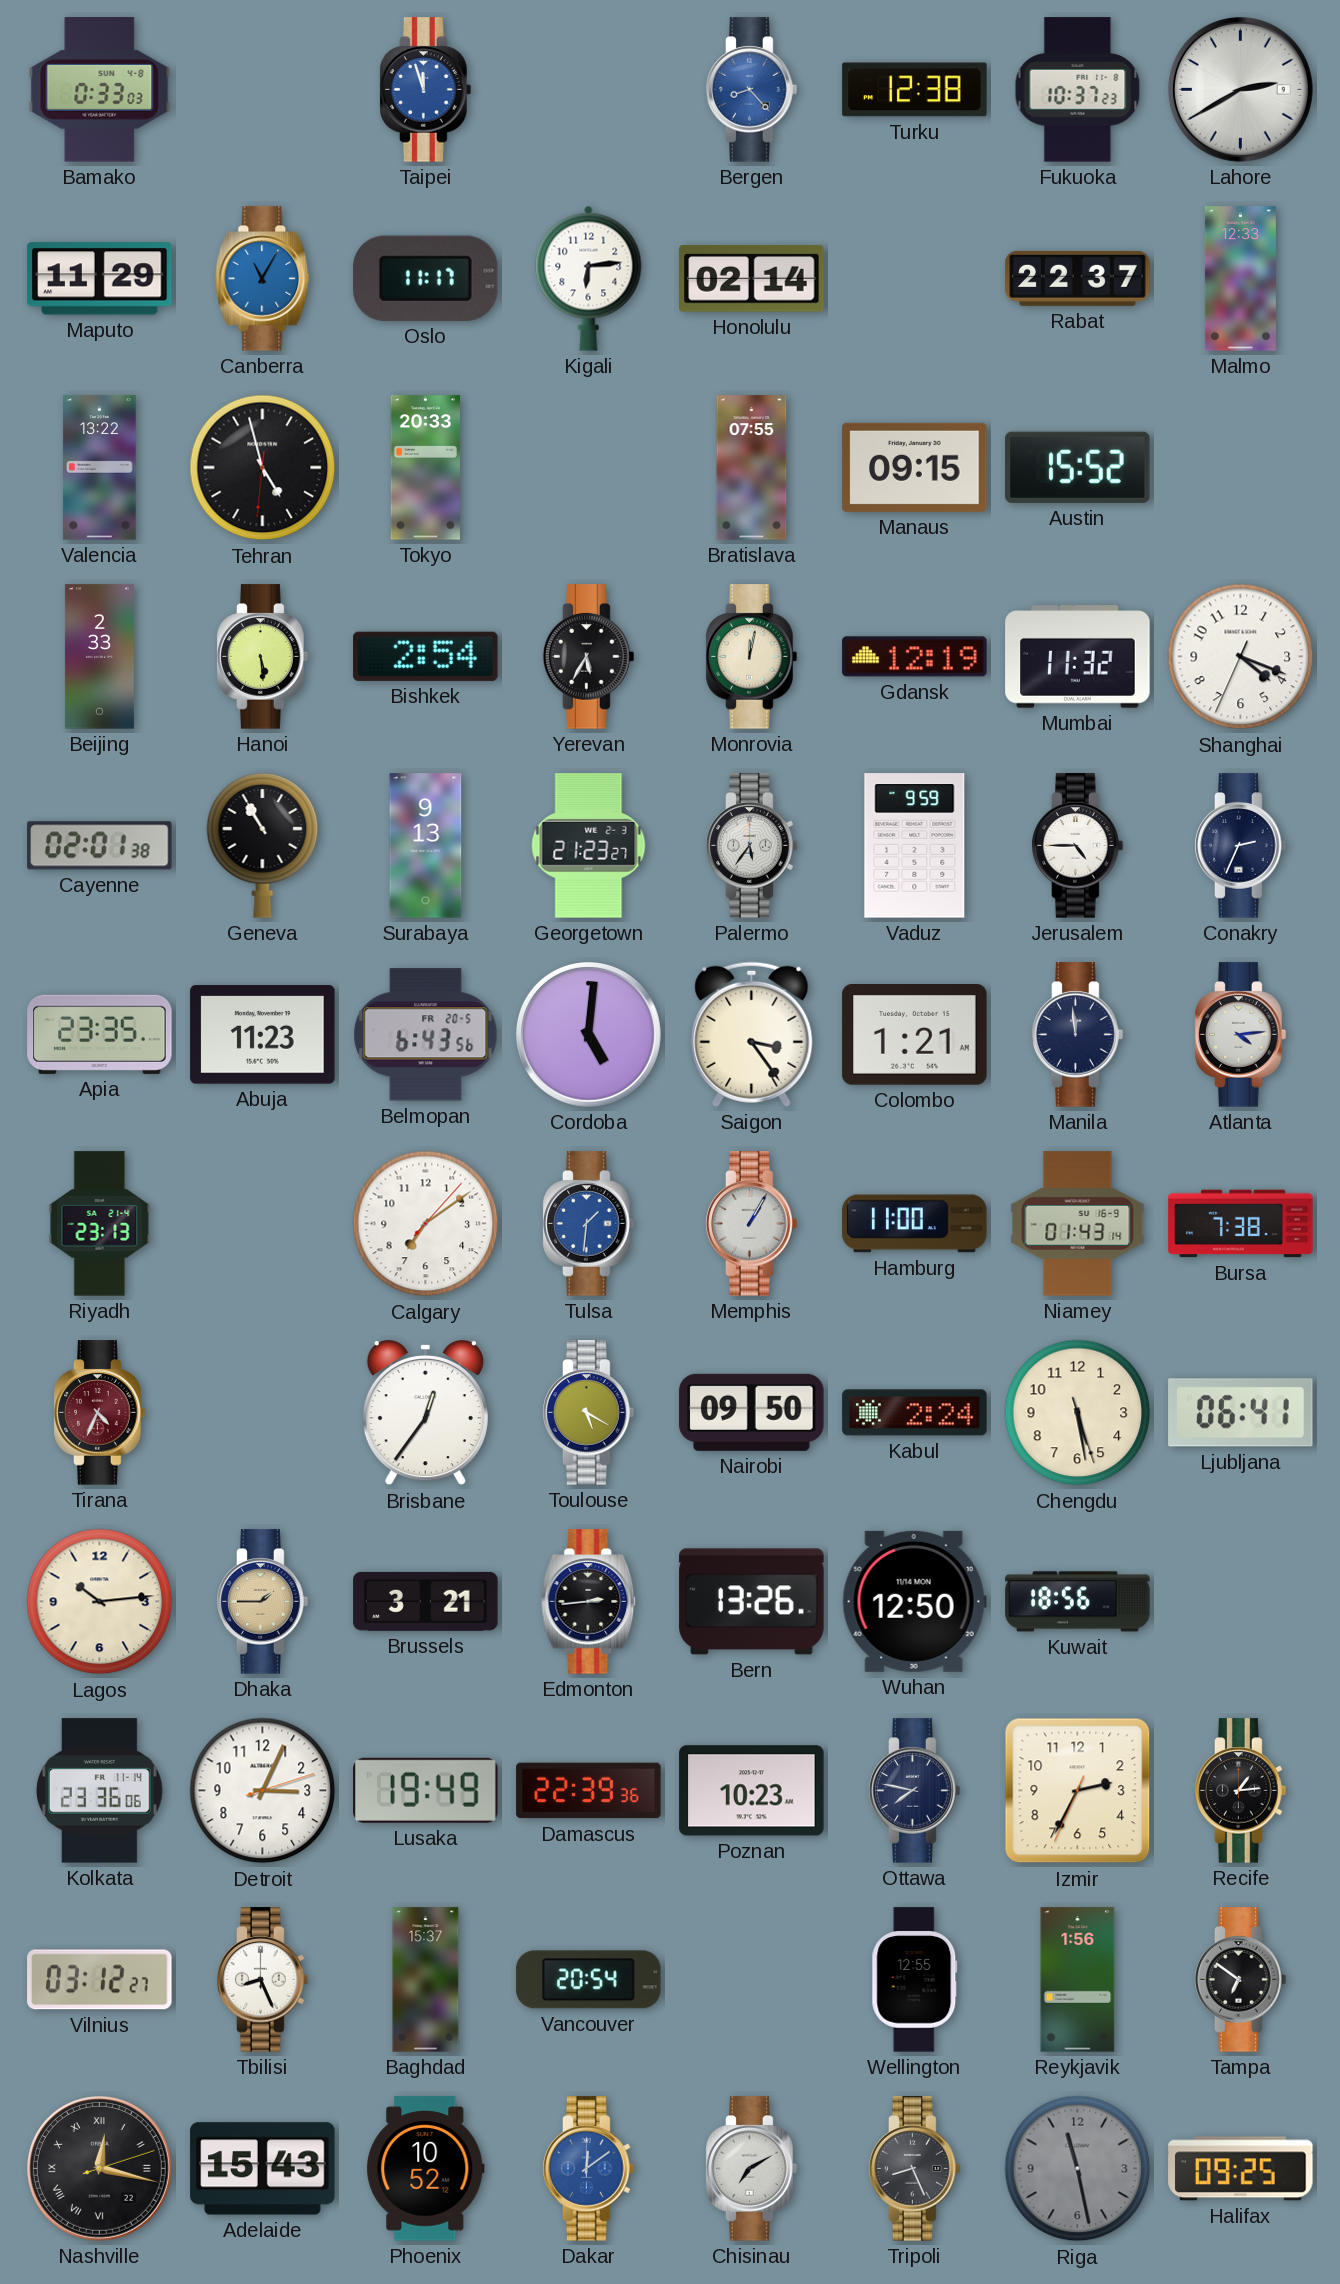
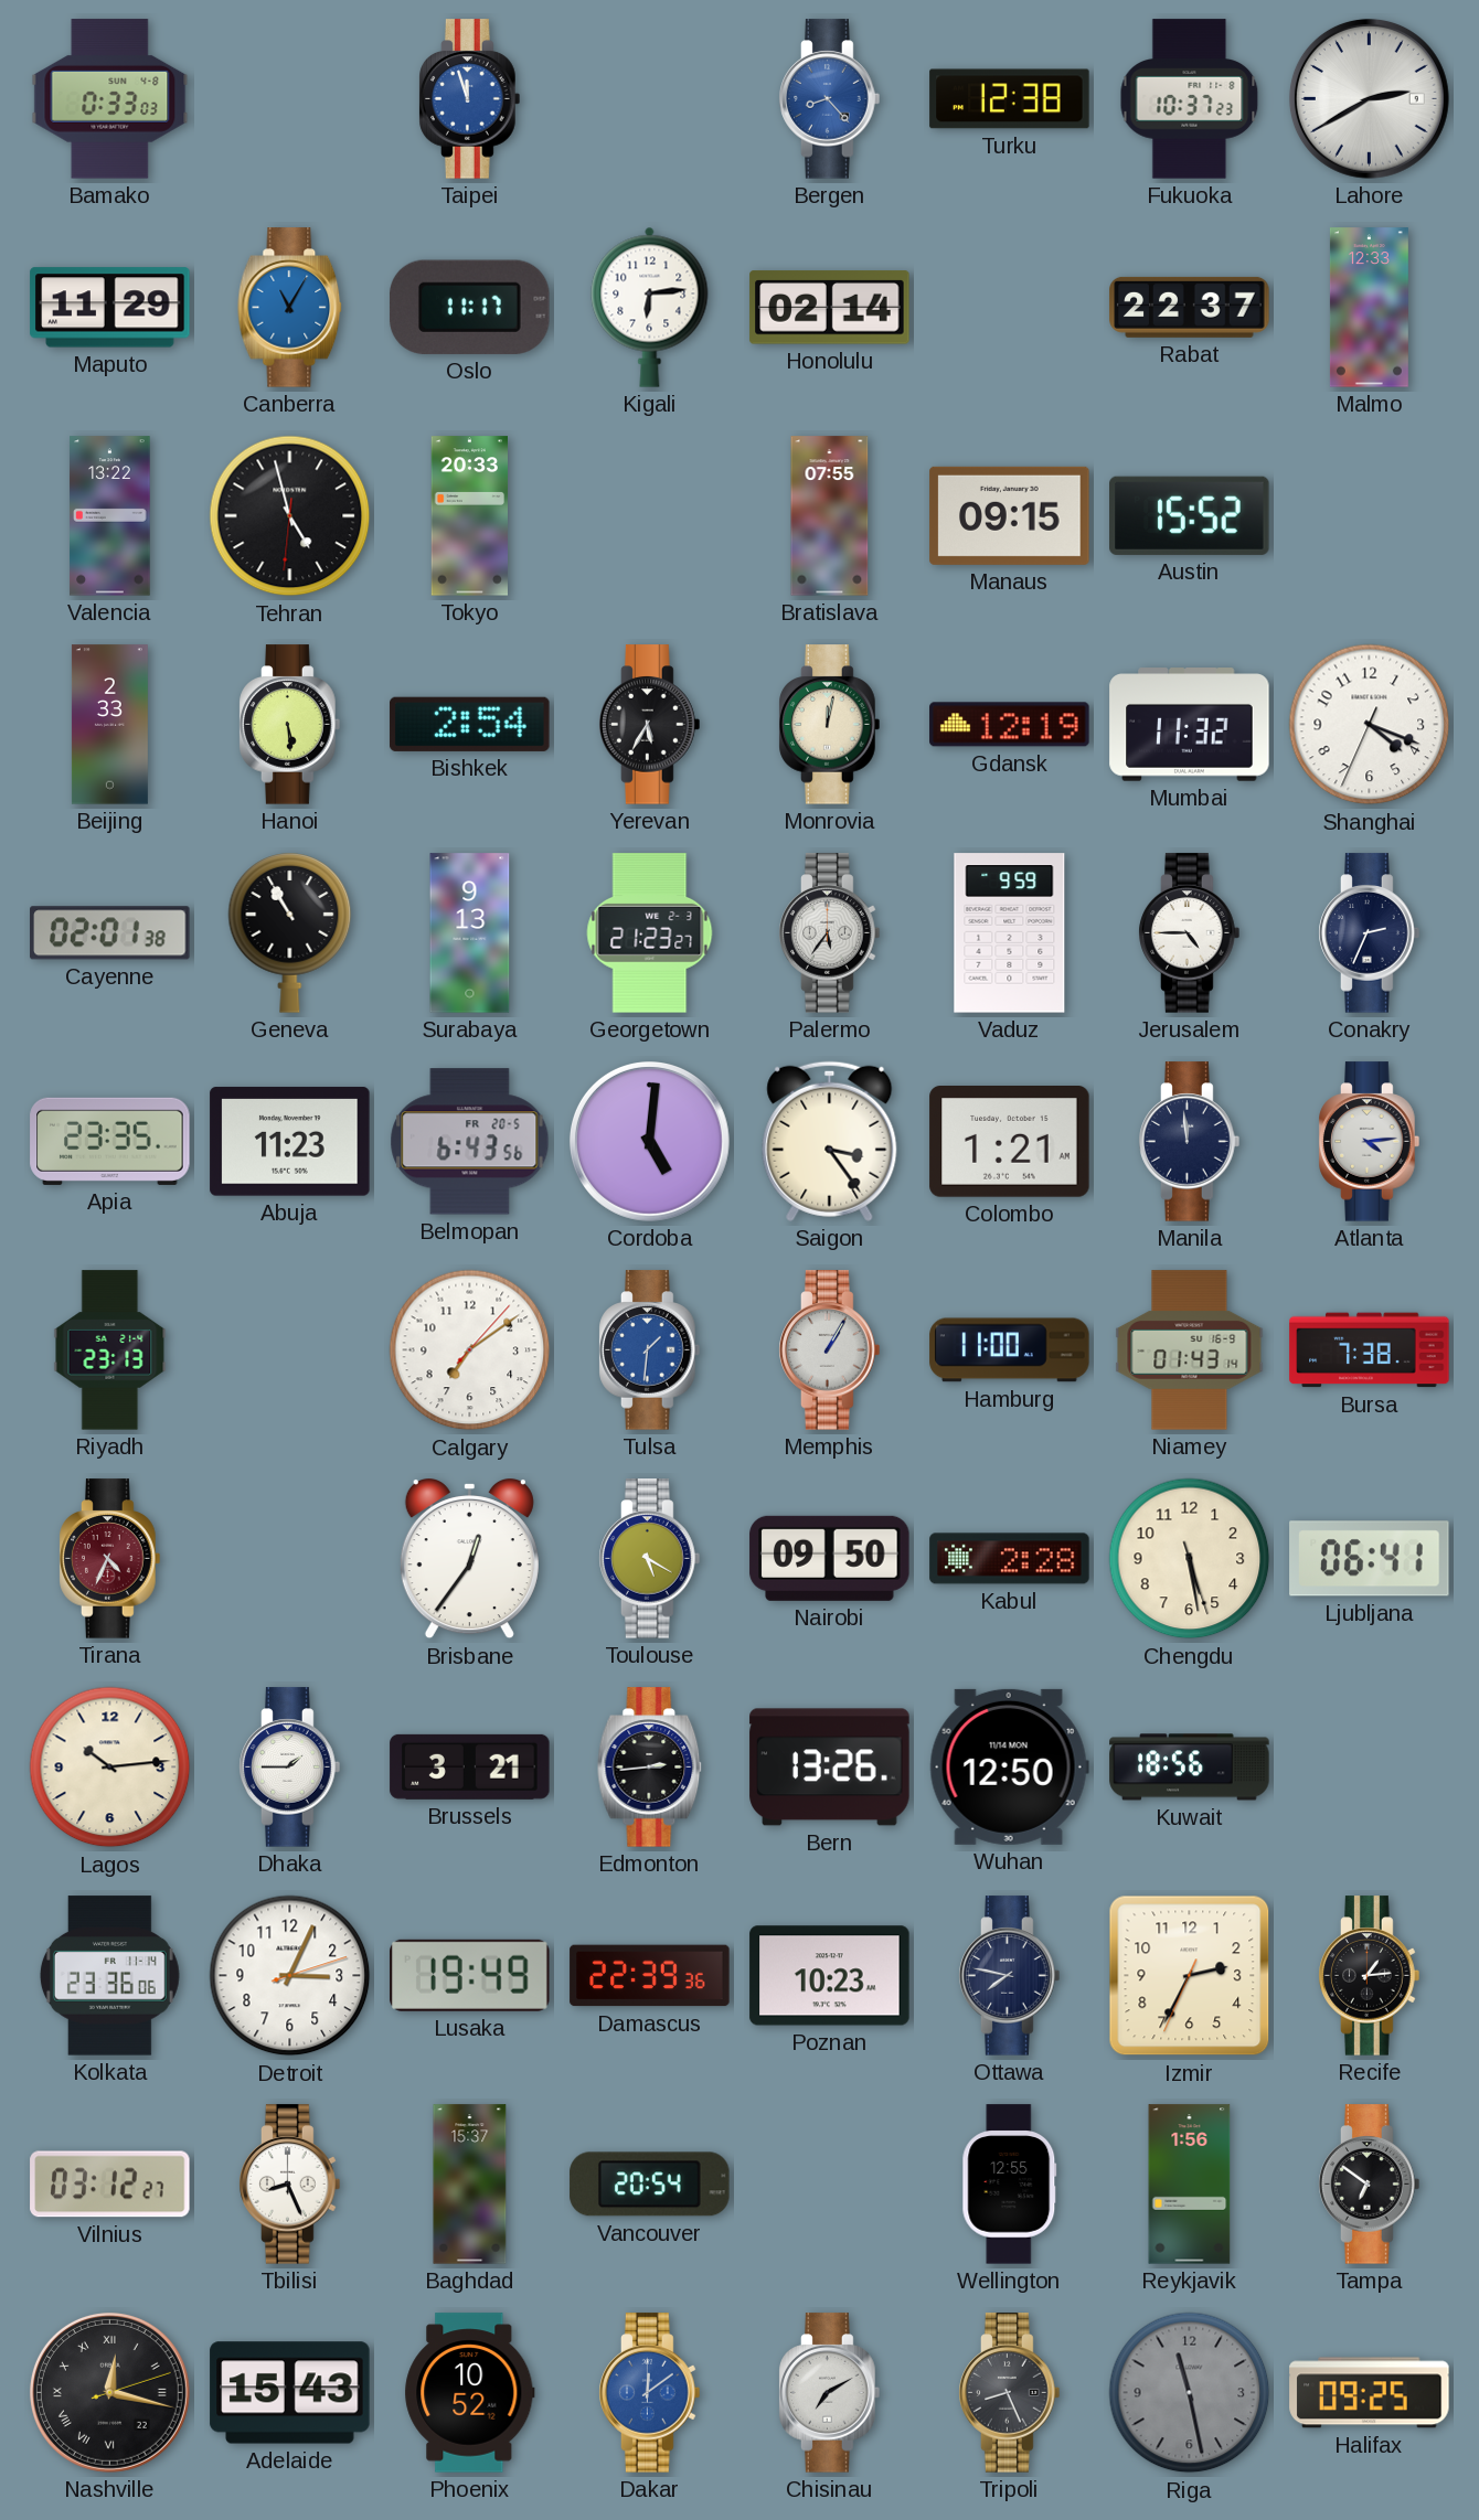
Kabul: 2:24 -> 2:28
Dhaka dial: champagne -> white
